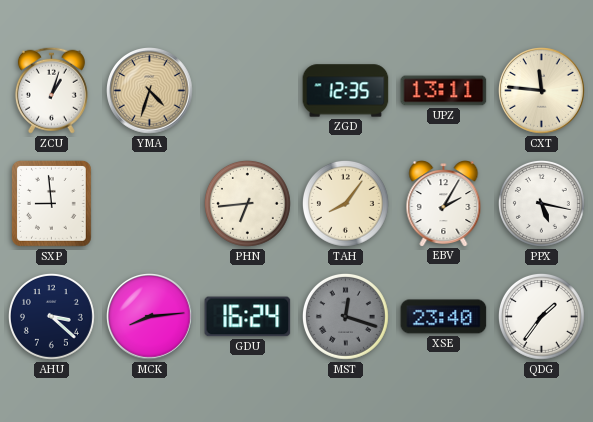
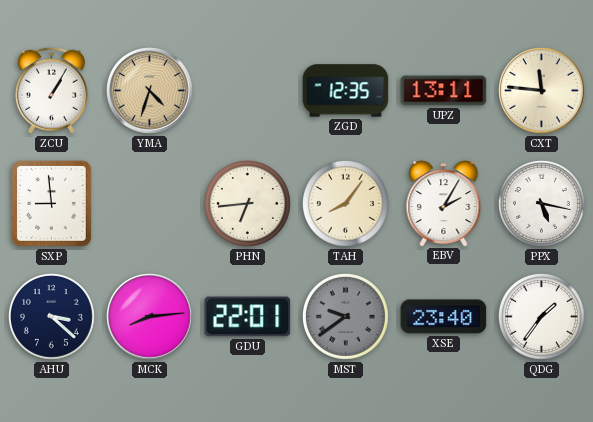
ZCU: 1:03 -> 1:05
GDU: 16:24 -> 22:01
MST: 12:18 -> 9:39
